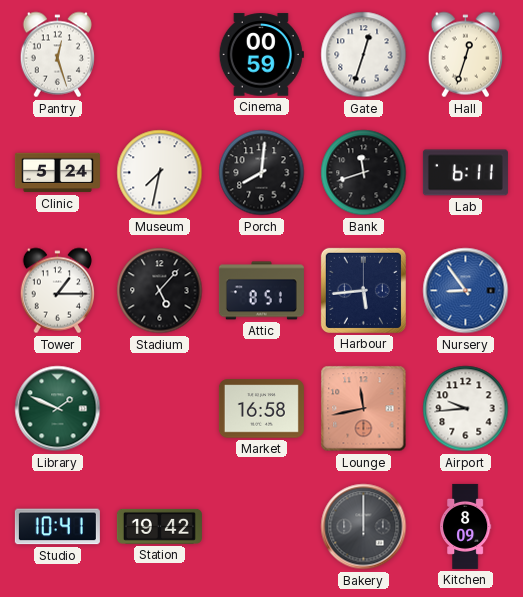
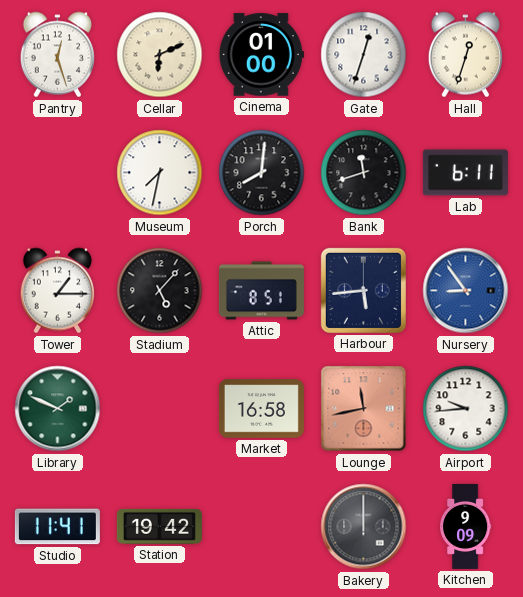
Cellar: none -> 6:11
Cinema: 00:59 -> 01:00
Clinic: 5:24 -> none
Studio: 10:41 -> 11:41
Kitchen: 8:09 -> 9:09
